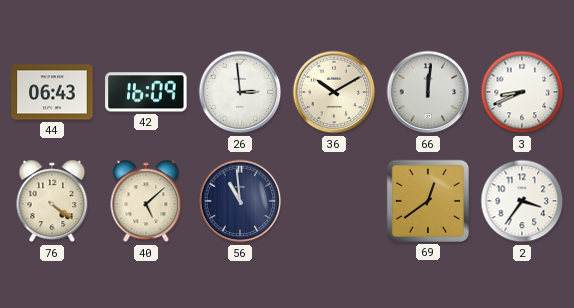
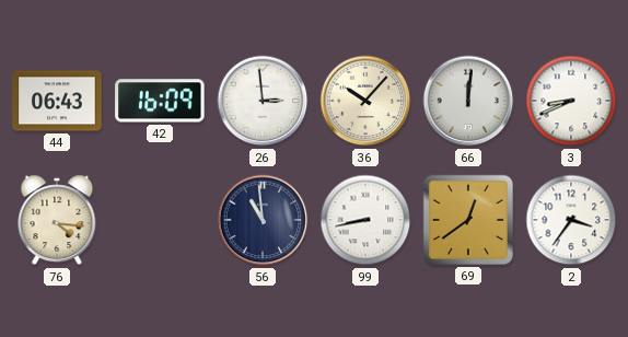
36: 10:10 -> 10:07
76: 4:21 -> 4:16
40: 5:08 -> none
99: none -> 8:43
